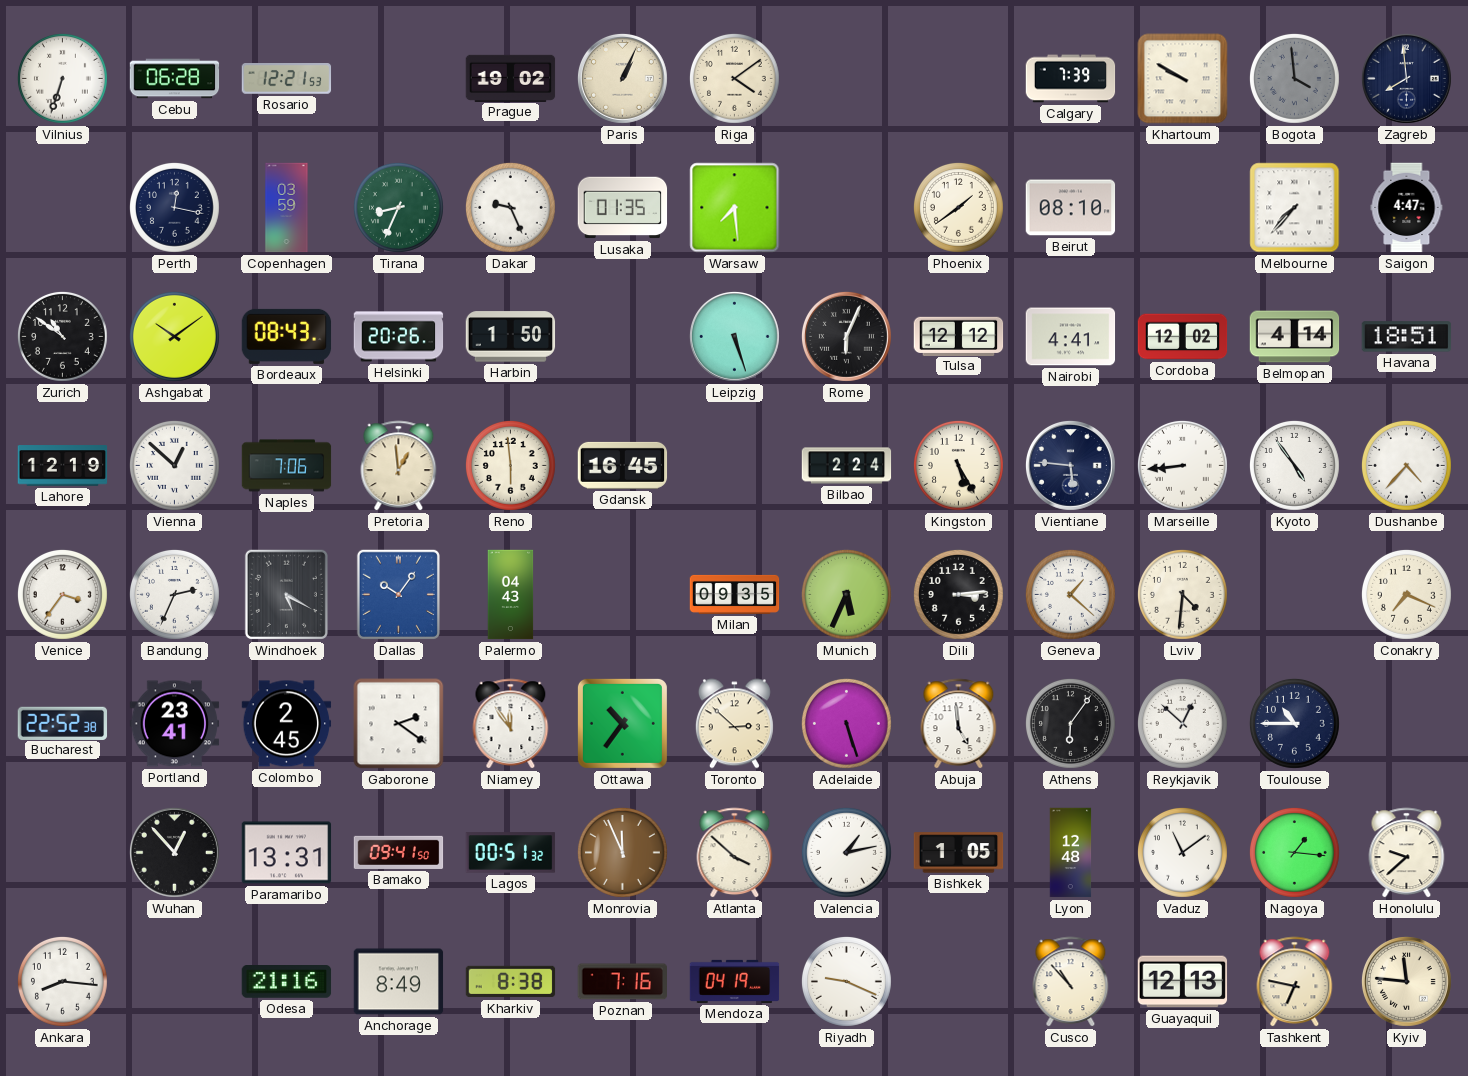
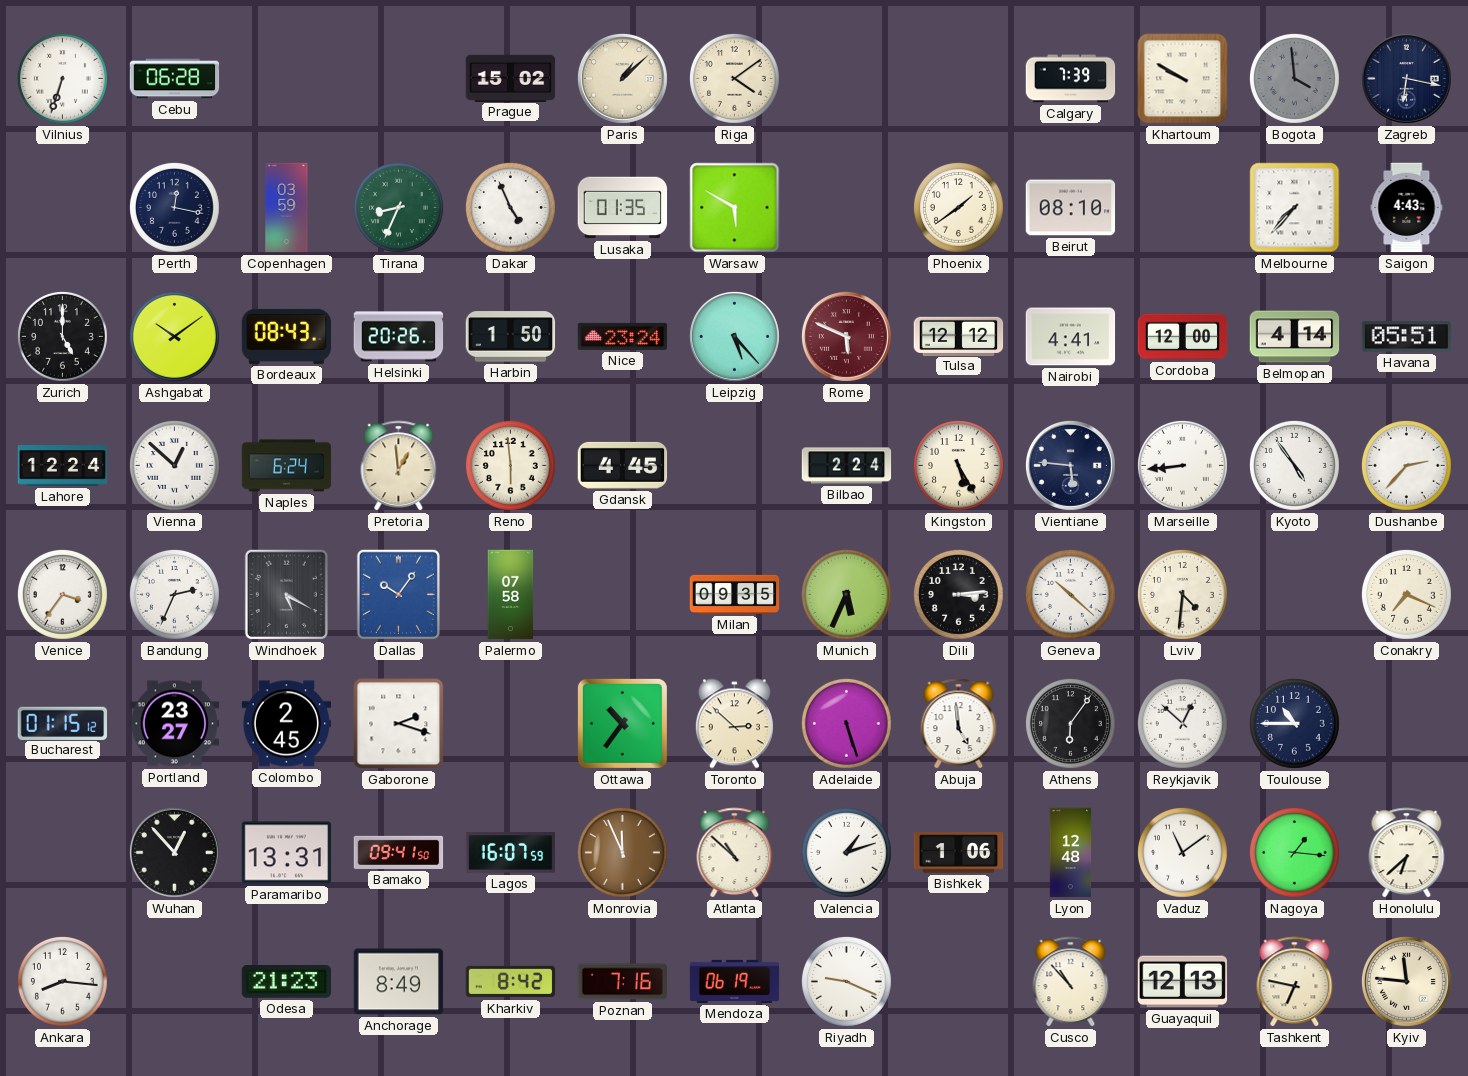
Rosario: 12:21 -> none
Prague: 19:02 -> 15:02
Paris: 1:04 -> 1:08
Zagreb: 7:59 -> 6:17
Dakar: 9:26 -> 4:56
Warsaw: 7:29 -> 5:50
Saigon: 4:47 -> 4:43
Zurich: 10:51 -> 5:00
Nice: none -> 23:24
Leipzig: 5:27 -> 5:23
Rome: 6:04 -> 5:49
Rome dial: black -> burgundy
Cordoba: 12:02 -> 12:00
Havana: 18:51 -> 05:51
Lahore: 12:19 -> 12:24
Naples: 7:06 -> 6:24
Gdansk: 16:45 -> 4:45
Dushanbe: 4:37 -> 2:37
Palermo: 04:43 -> 07:58
Geneva: 1:22 -> 10:22
Bucharest: 22:52 -> 01:15
Portland: 23:41 -> 23:27
Gaborone: 2:21 -> 2:18
Niamey: 11:54 -> none
Lagos: 00:51 -> 16:07
Atlanta: 3:52 -> 10:52
Valencia: 1:13 -> 1:12
Bishkek: 1:05 -> 1:06
Honolulu: 9:38 -> 6:38
Odesa: 21:16 -> 21:23
Kharkiv: 8:38 -> 8:42
Mendoza: 04:19 -> 06:19
